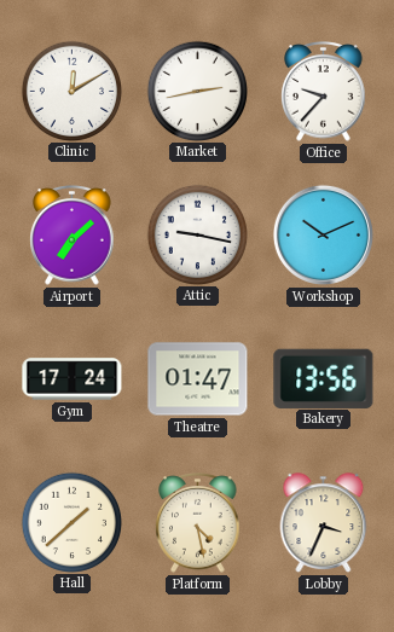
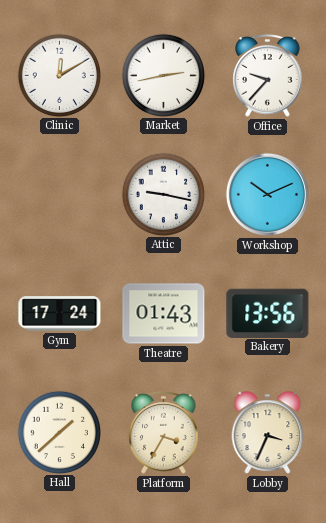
Airport: 7:08 -> none
Theatre: 01:47 -> 01:43
Platform: 4:28 -> 3:35
